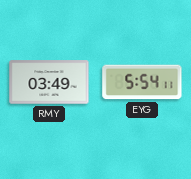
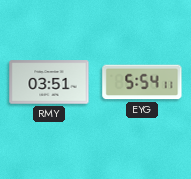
RMY: 03:49 -> 03:51
